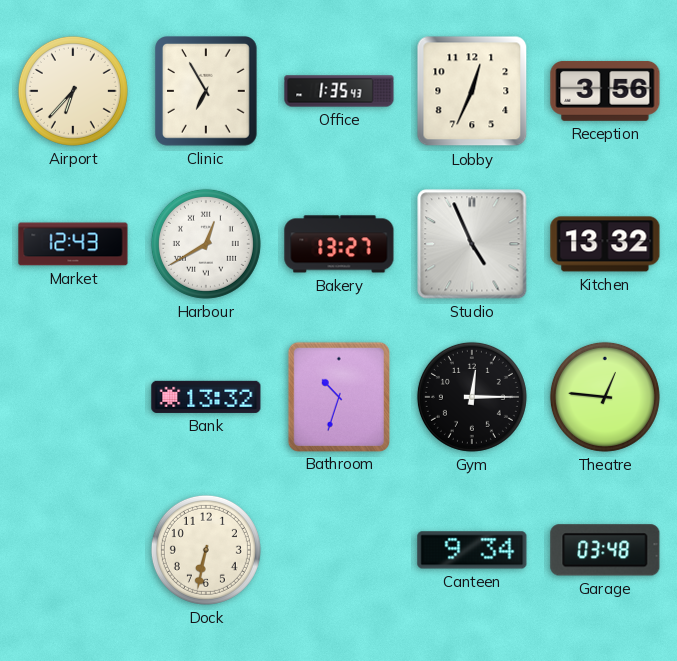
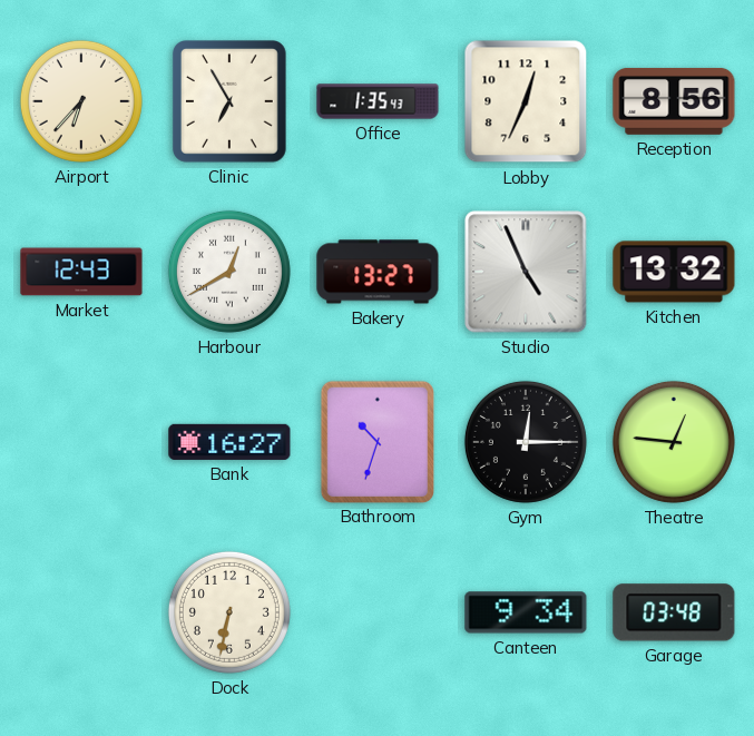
Reception: 3:56 -> 8:56
Bank: 13:32 -> 16:27
